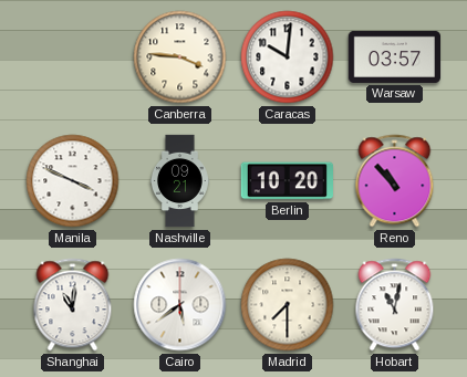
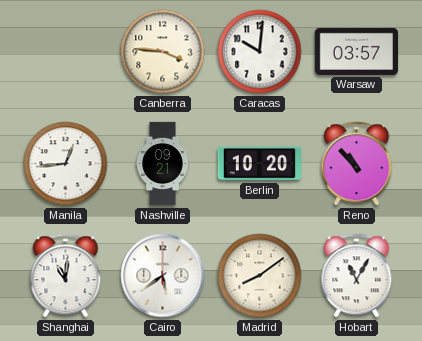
Manila: 3:49 -> 12:44
Madrid: 7:30 -> 8:09
Hobart: 11:02 -> 11:05
